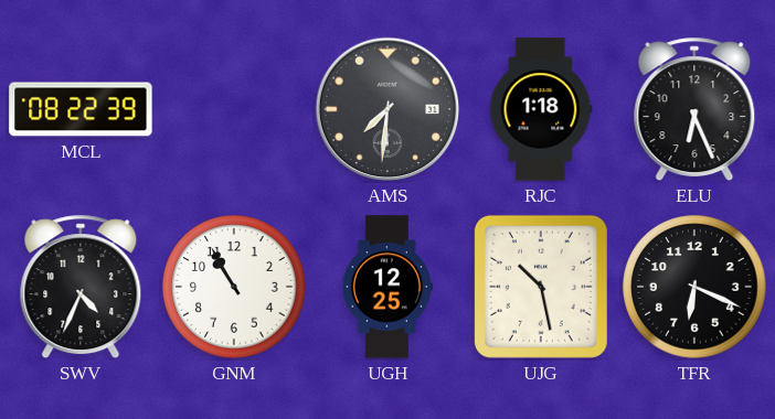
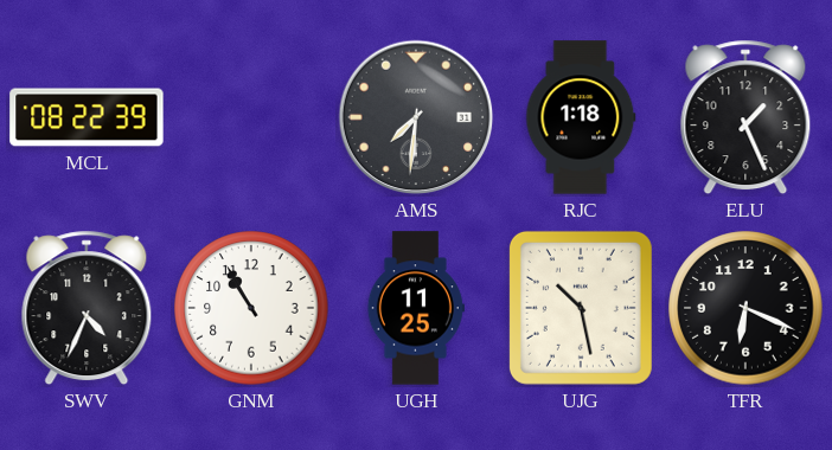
ELU: 6:26 -> 1:26
UGH: 12:25 -> 11:25
